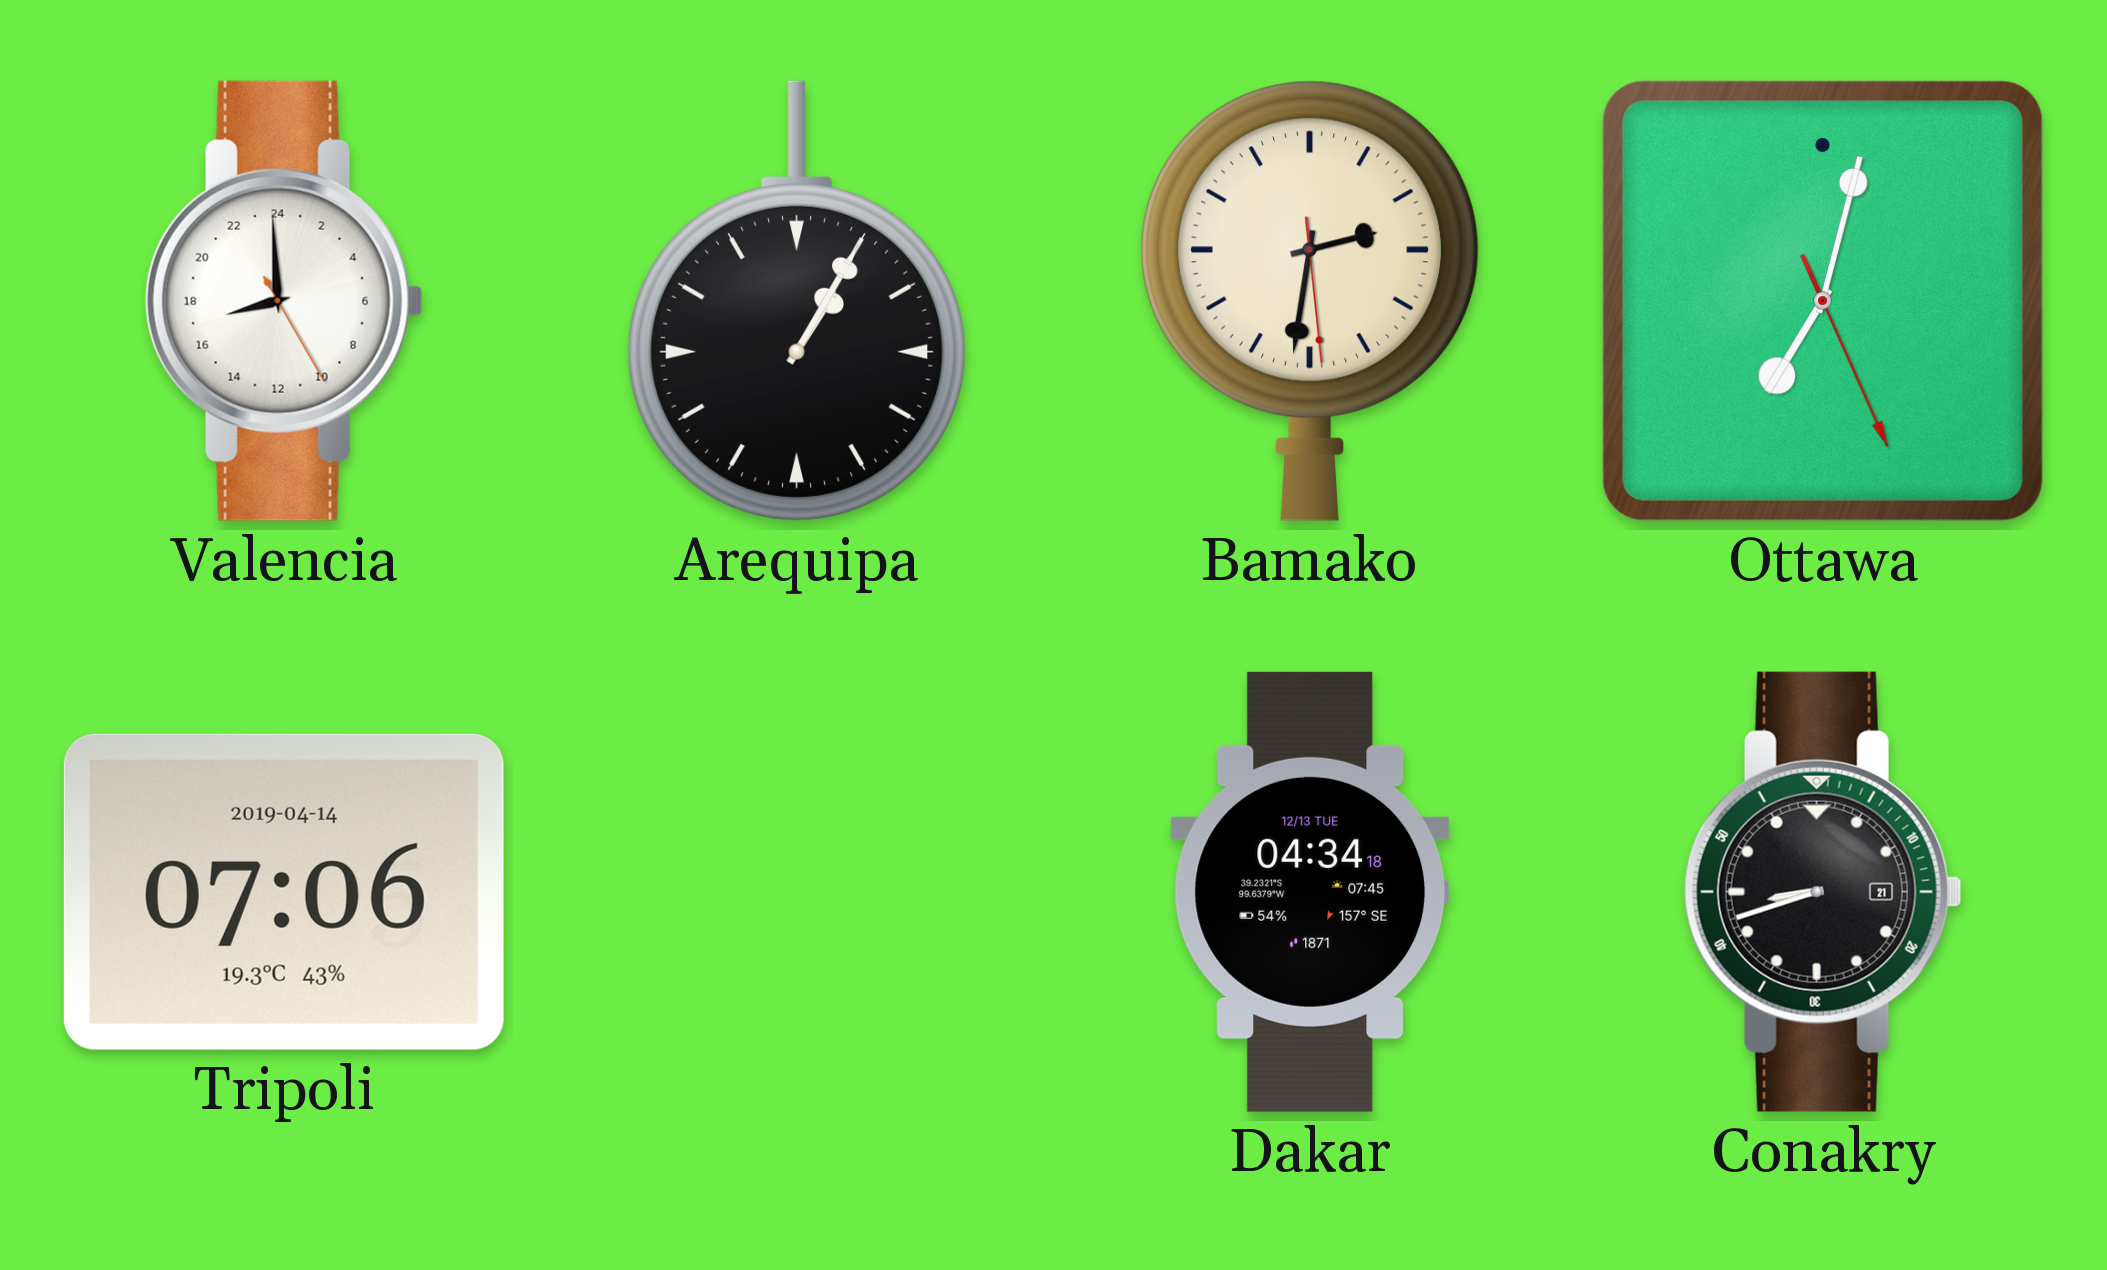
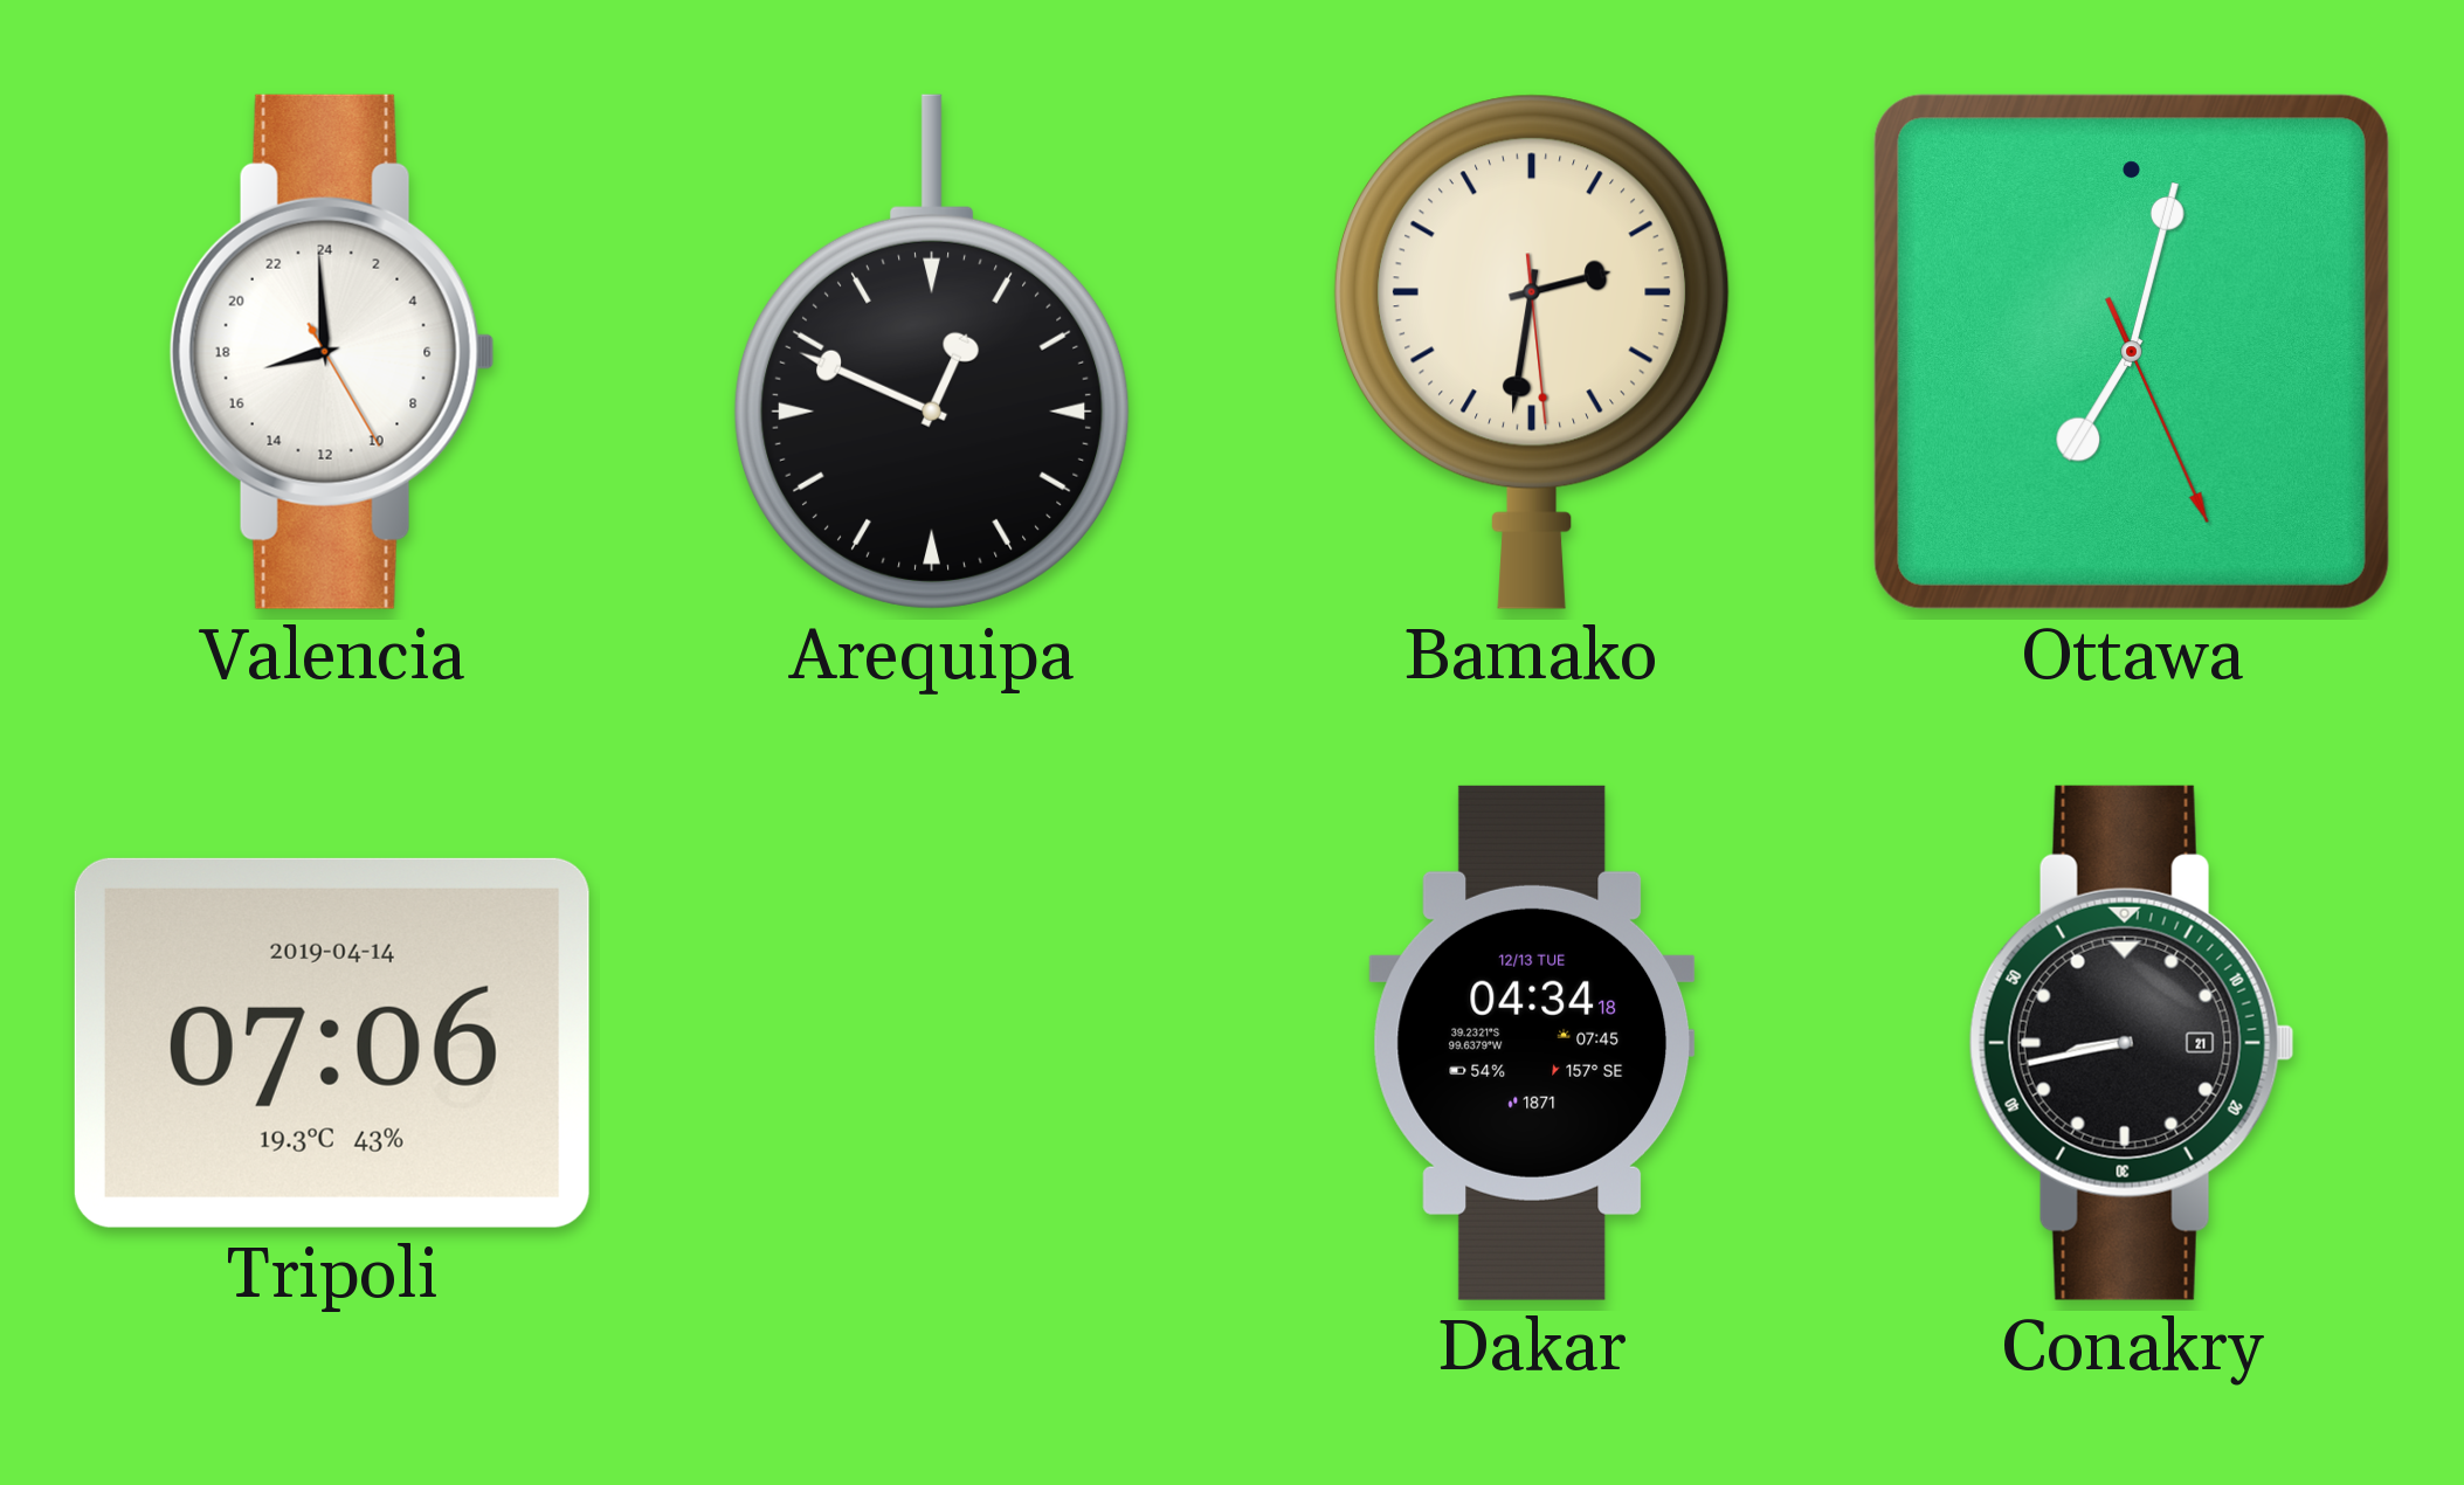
Arequipa: 1:05 -> 12:49
Conakry: 8:42 -> 8:43
